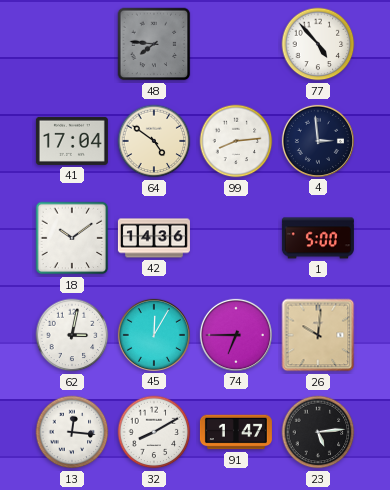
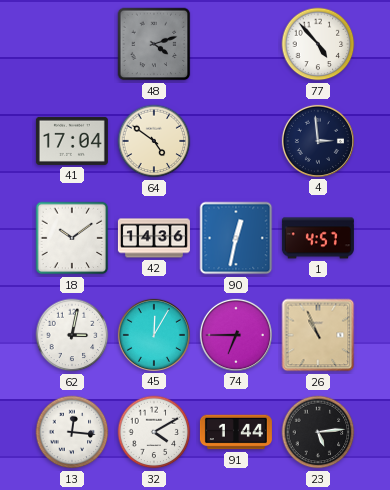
48: 7:46 -> 4:12
99: 8:14 -> none
90: none -> 12:32
1: 5:00 -> 4:57
26: 10:01 -> 10:56
32: 8:10 -> 4:10
91: 1:47 -> 1:44
